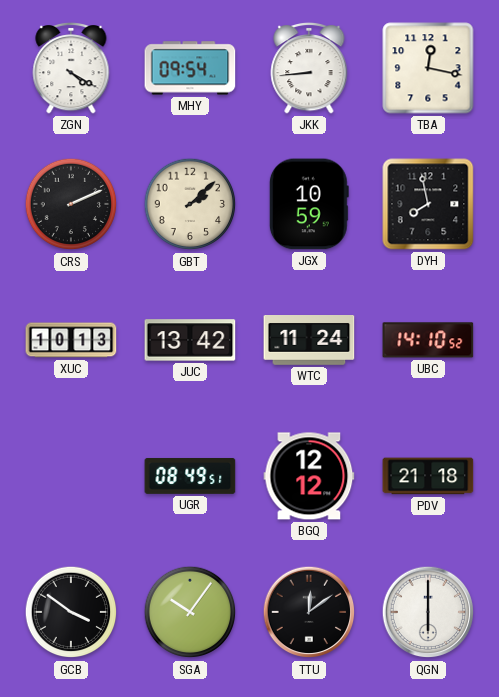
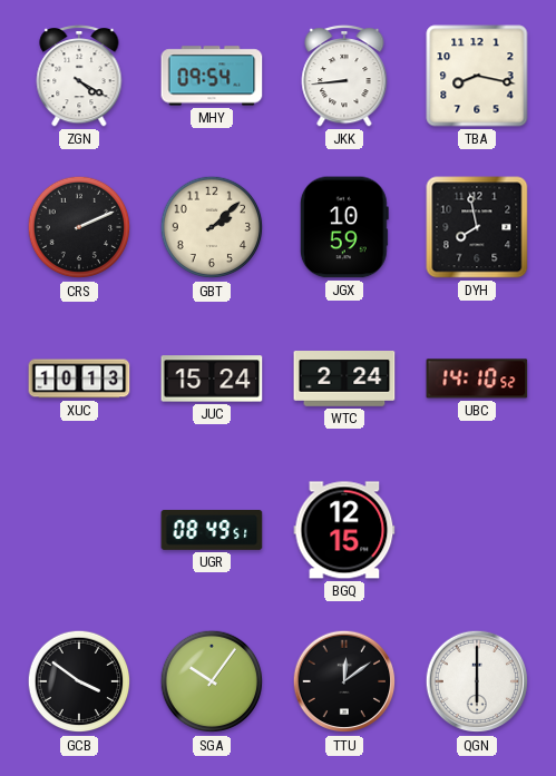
TBA: 12:17 -> 8:17
JUC: 13:42 -> 15:24
WTC: 11:24 -> 2:24
BGQ: 12:12 -> 12:15
PDV: 21:18 -> none
